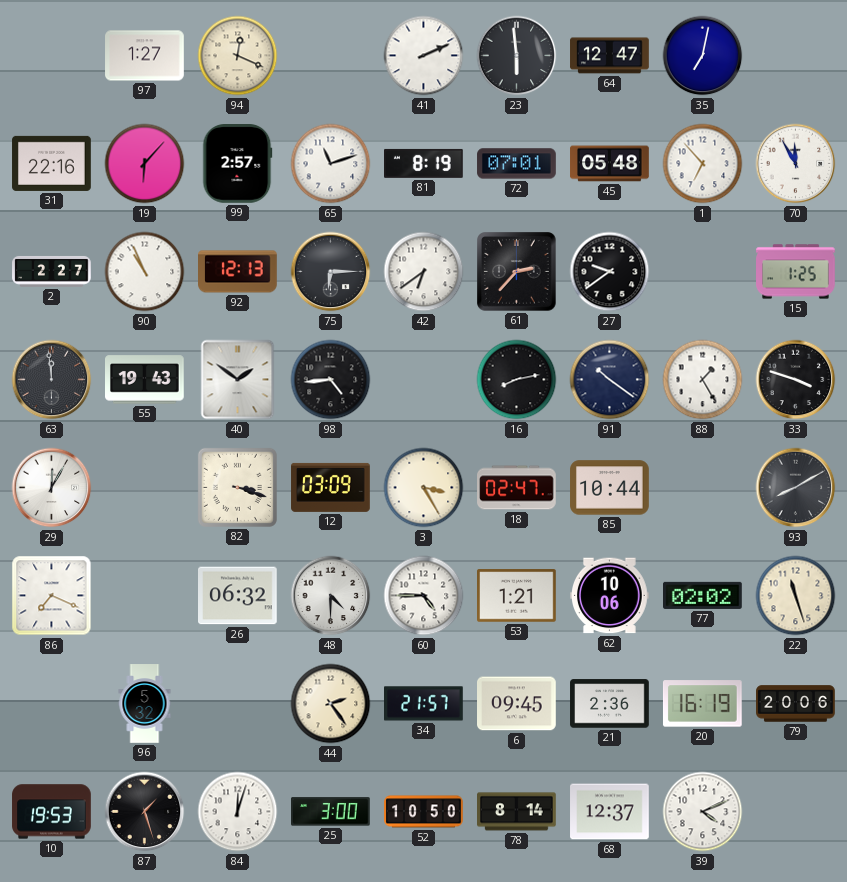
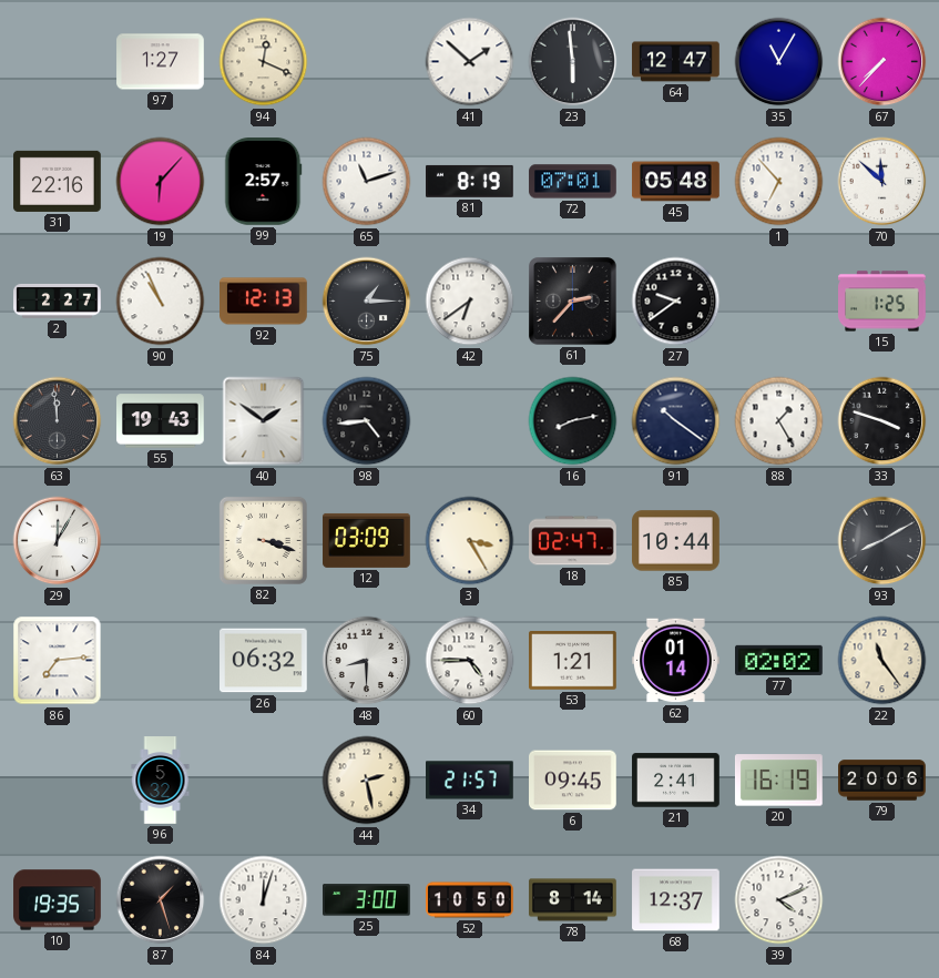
41: 2:11 -> 1:52
35: 7:02 -> 11:05
67: none -> 7:37
70: 11:55 -> 11:52
75: 6:15 -> 1:15
86: 7:19 -> 7:14
48: 4:30 -> 8:30
62: 10:06 -> 01:14
22: 11:27 -> 11:24
44: 2:24 -> 2:28
21: 2:36 -> 2:41
10: 19:53 -> 19:35
